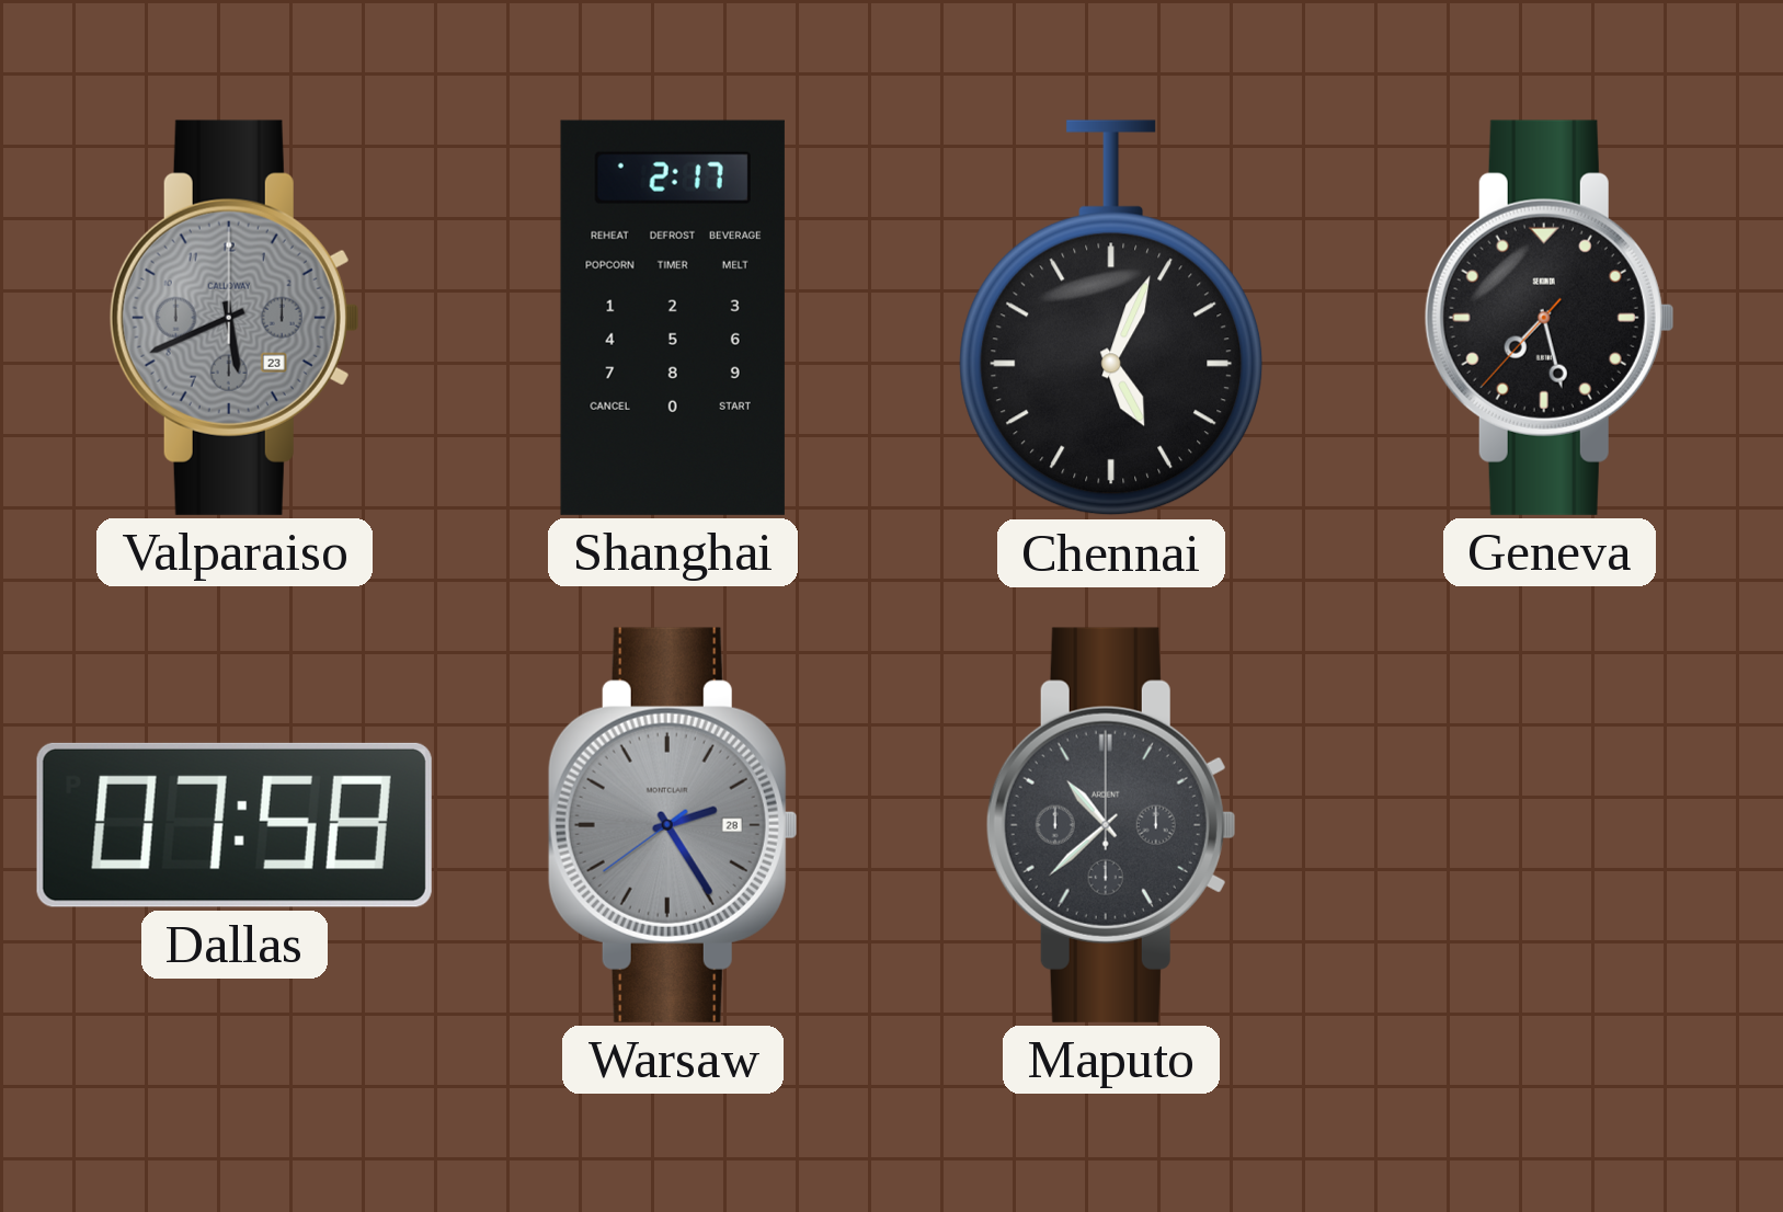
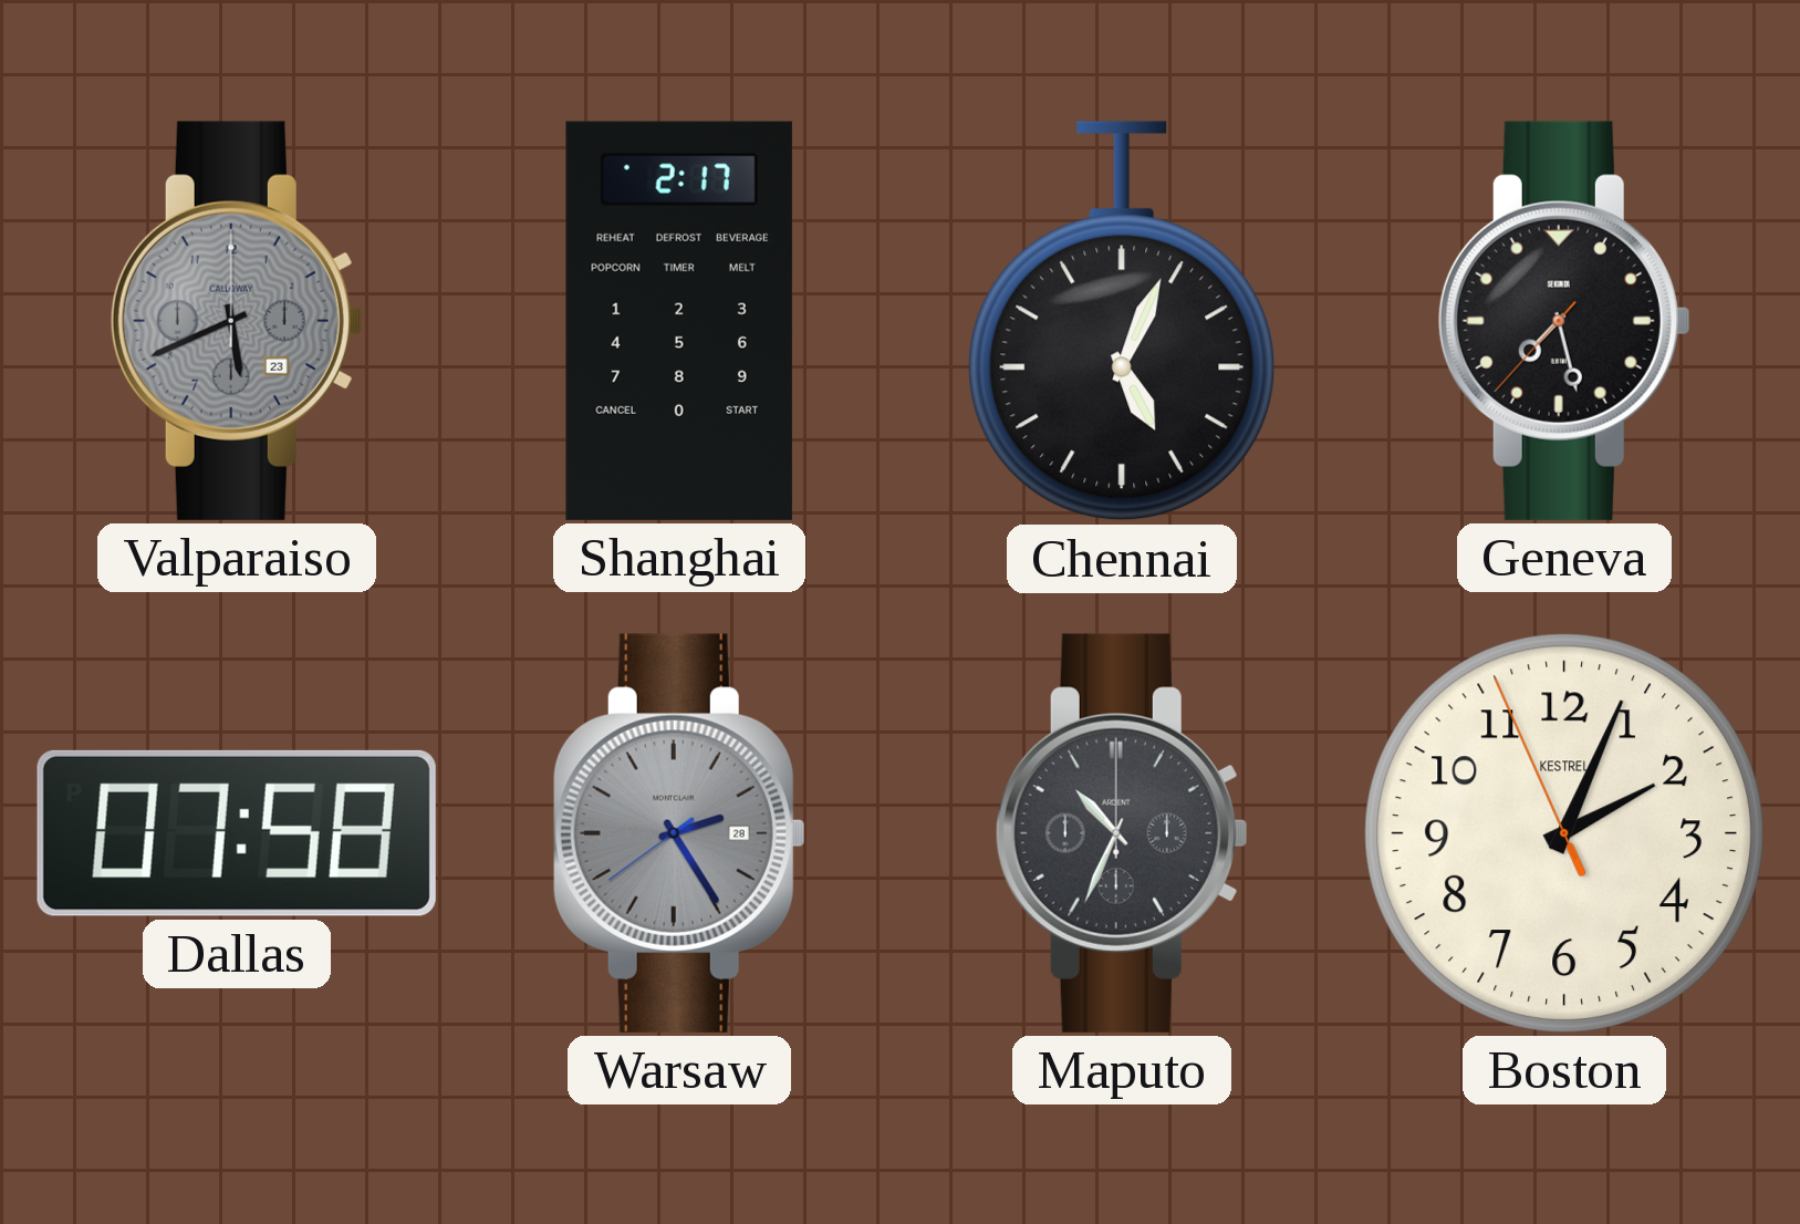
Maputo: 10:38 -> 10:34
Boston: none -> 2:03
